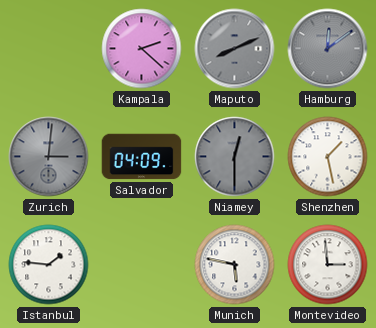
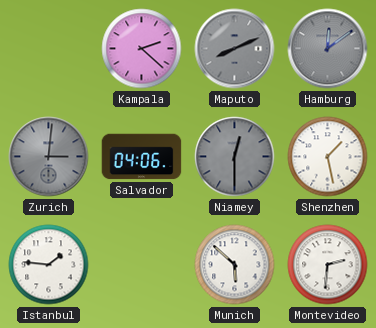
Salvador: 04:09 -> 04:06
Munich: 5:47 -> 5:52
Montevideo: 2:59 -> 2:31
